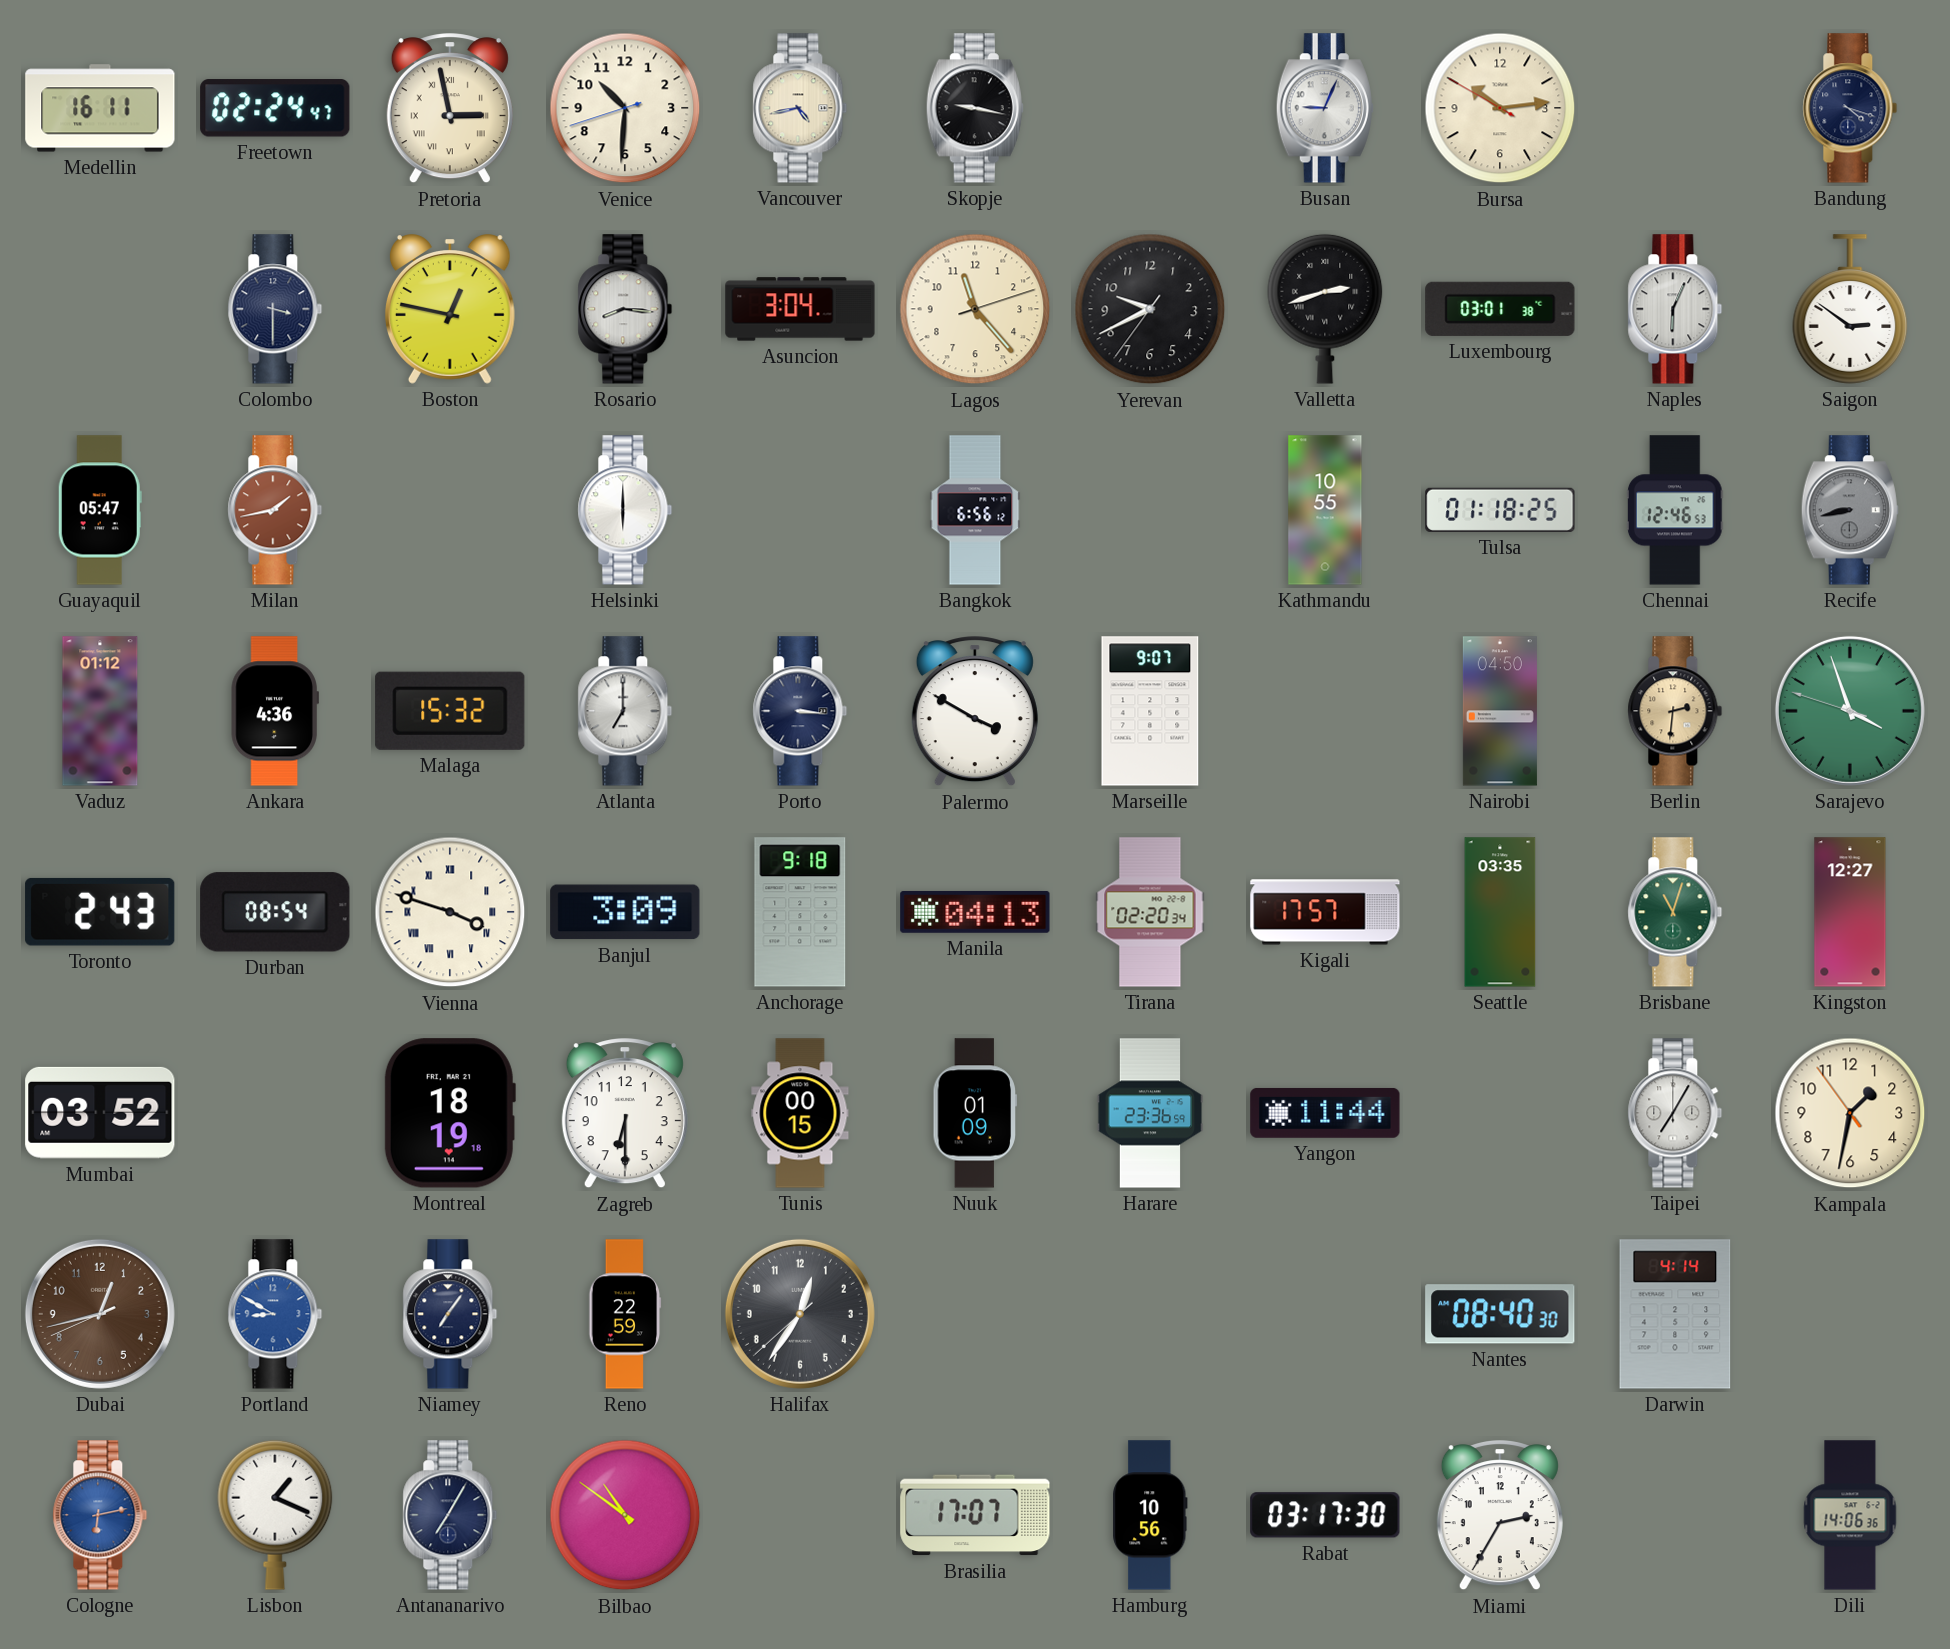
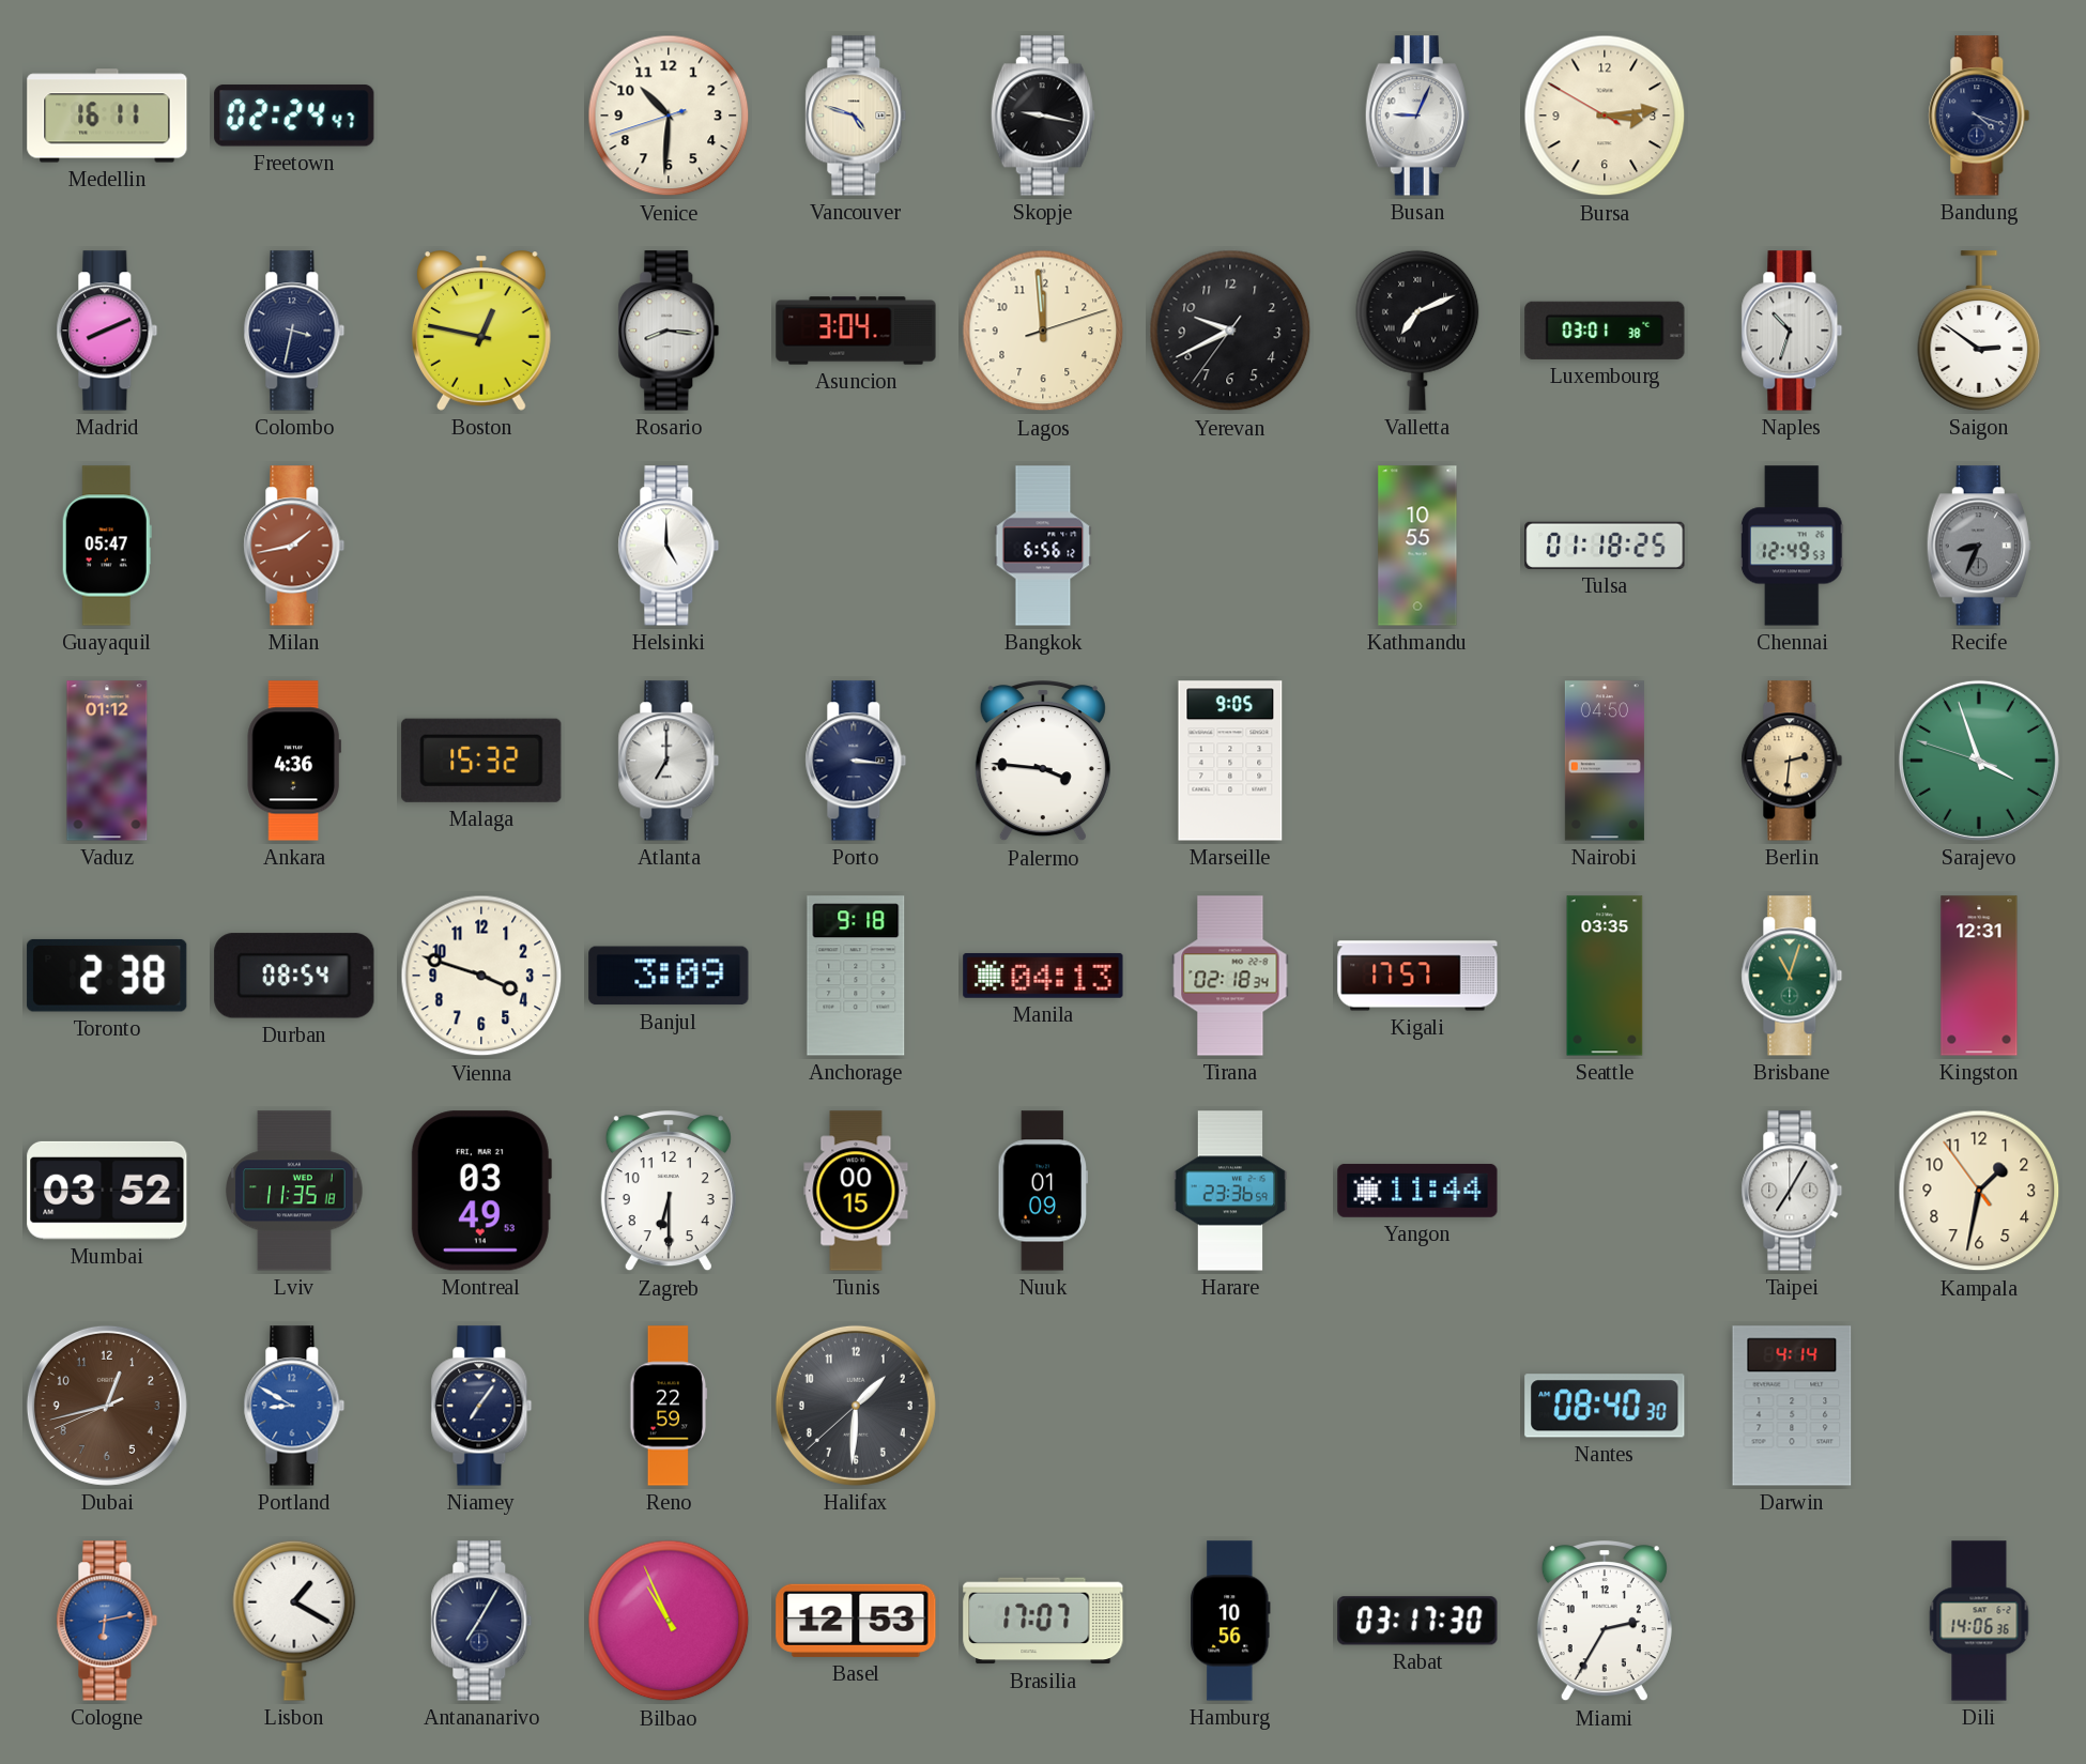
Pretoria: 2:58 -> none
Vancouver: 4:43 -> 4:48
Bursa: 10:13 -> 3:13
Madrid: none -> 8:11
Colombo: 3:30 -> 3:32
Lagos: 11:23 -> 11:59
Valletta: 2:42 -> 7:11
Naples: 6:04 -> 10:33
Helsinki: 6:00 -> 5:00
Chennai: 12:46 -> 12:49
Recife: 8:43 -> 8:34
Palermo: 3:50 -> 3:46
Marseille: 9:07 -> 9:05
Toronto: 2:43 -> 2:38
Vienna numerals: Roman -> Arabic
Tirana: 02:20 -> 02:18
Kingston: 12:27 -> 12:31
Lviv: none -> 11:35
Montreal: 18:19 -> 03:49
Halifax: 12:35 -> 1:30
Lisbon: 1:19 -> 1:20
Bilbao: 10:51 -> 10:56
Basel: none -> 12:53
